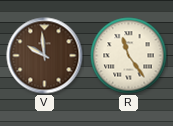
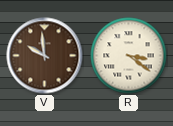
R: 11:24 -> 3:21
